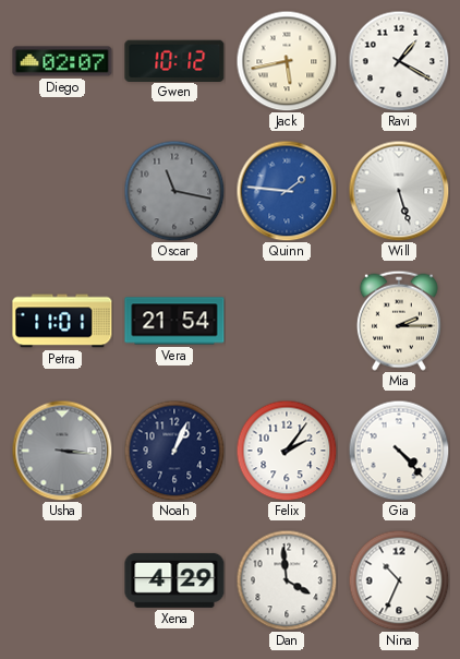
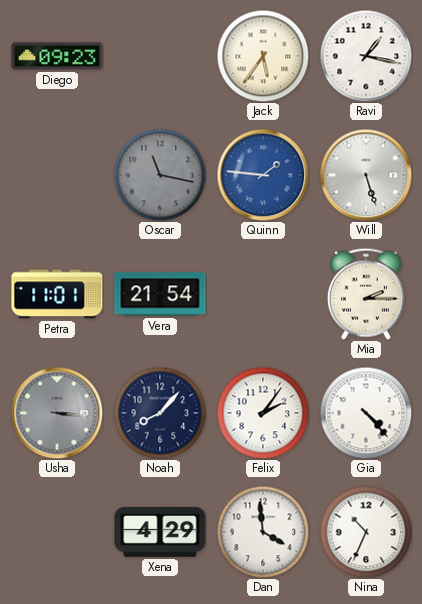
Diego: 02:07 -> 09:23
Gwen: 10:12 -> none
Jack: 5:43 -> 5:36
Ravi: 1:20 -> 1:17
Noah: 1:04 -> 8:07
